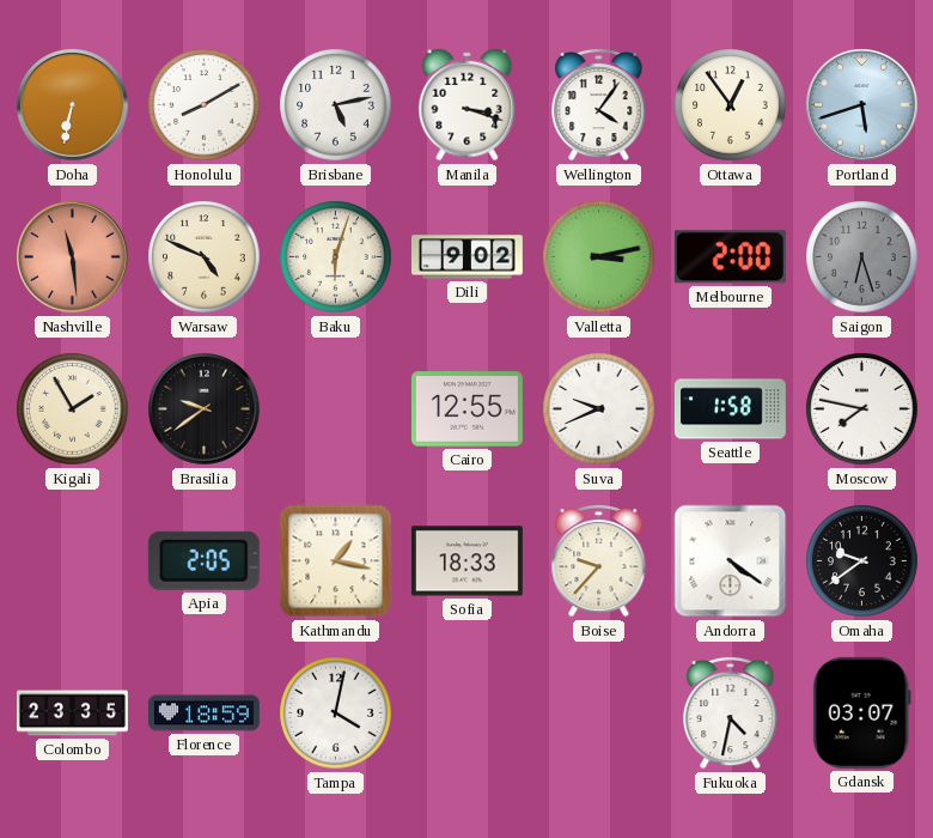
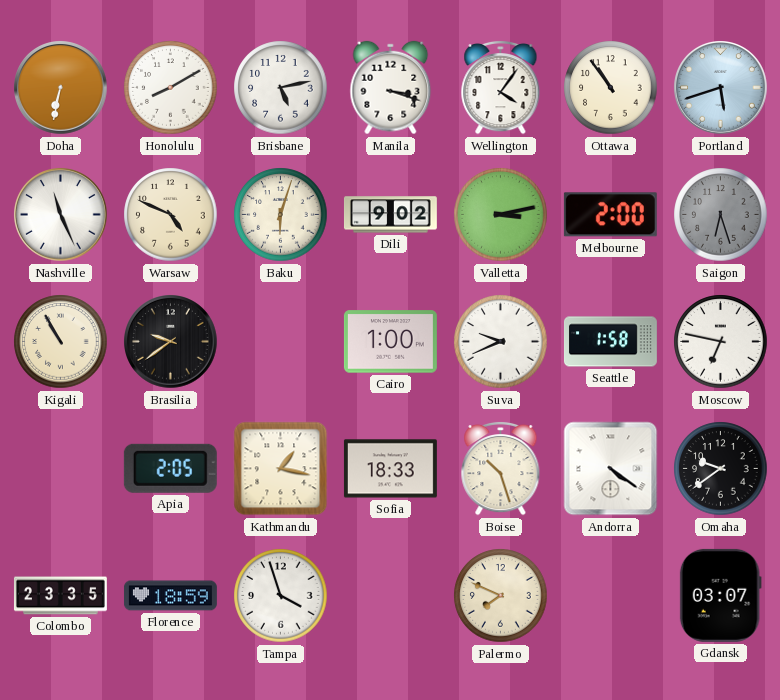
Ottawa: 12:54 -> 10:54
Nashville: 11:29 -> 11:26
Nashville dial: salmon -> white
Kigali: 1:55 -> 10:55
Cairo: 12:55 -> 1:00
Moscow: 7:47 -> 6:47
Boise: 9:37 -> 10:27
Tampa: 4:02 -> 3:57
Palermo: none -> 7:49
Fukuoka: 4:32 -> none
